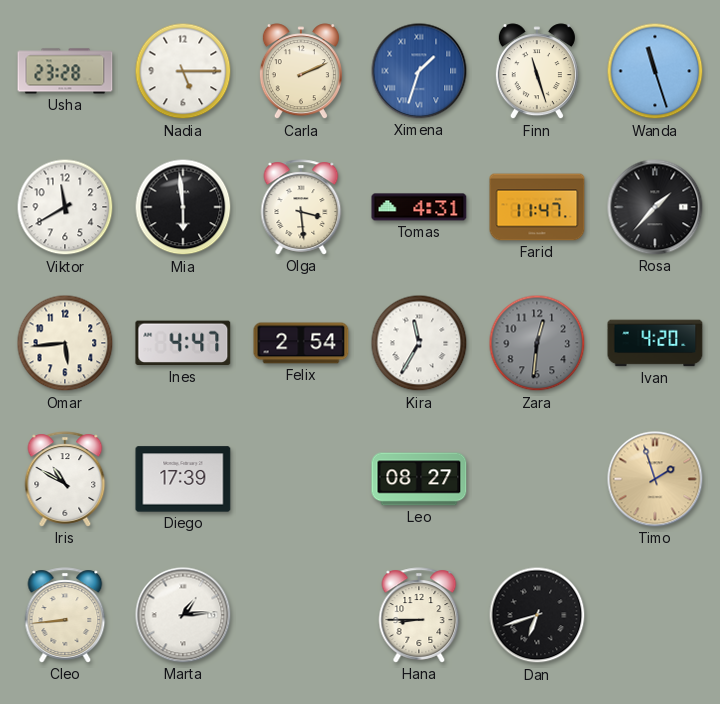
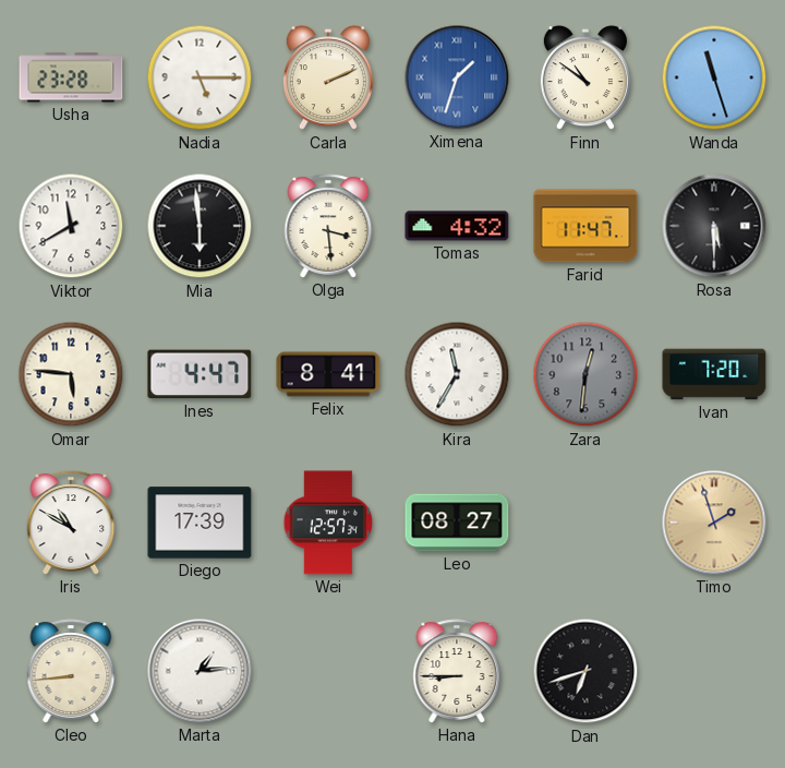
Finn: 11:27 -> 10:51
Tomas: 4:31 -> 4:32
Rosa: 1:37 -> 5:30
Omar: 5:44 -> 5:46
Felix: 2:54 -> 8:41
Ivan: 4:20 -> 7:20
Wei: none -> 12:57
